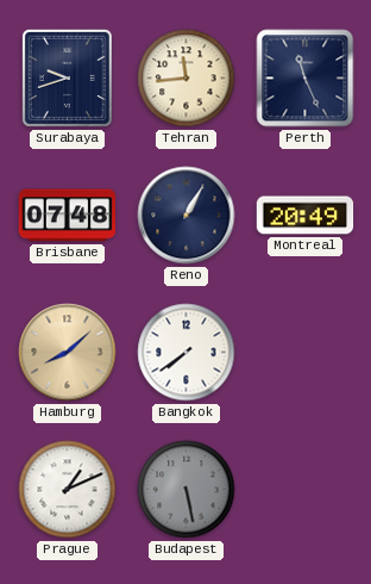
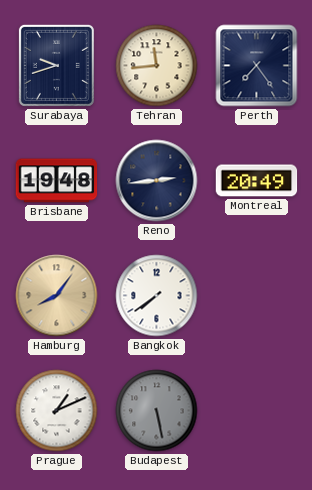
Perth: 11:26 -> 7:24
Brisbane: 07:48 -> 19:48
Reno: 1:05 -> 2:44
Hamburg: 8:08 -> 8:06
